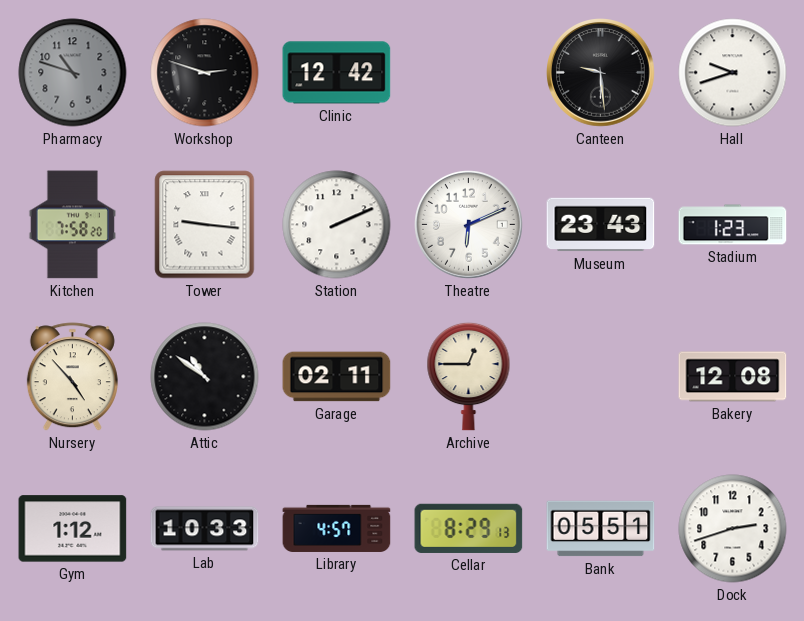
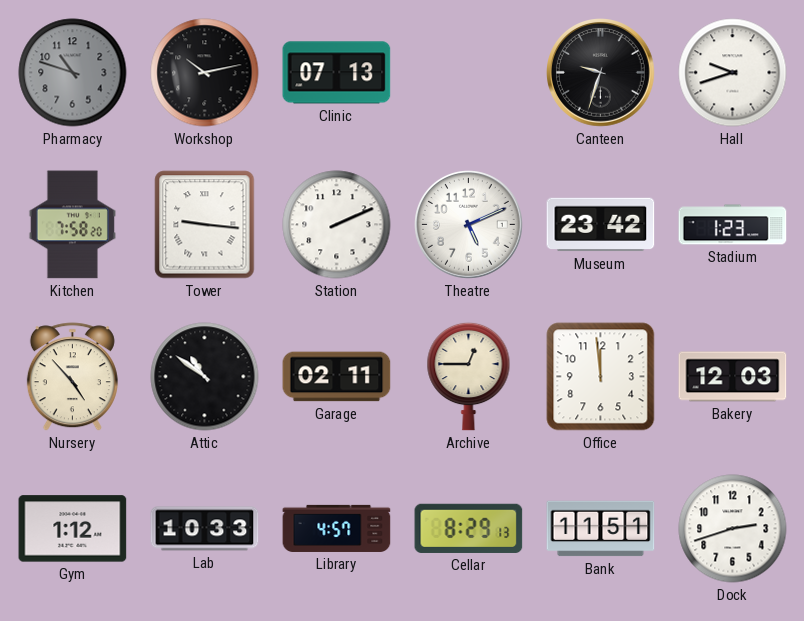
Workshop: 2:48 -> 10:13
Clinic: 12:42 -> 07:13
Canteen: 9:29 -> 9:33
Theatre: 6:11 -> 5:11
Museum: 23:43 -> 23:42
Office: none -> 11:59
Bakery: 12:08 -> 12:03
Bank: 05:51 -> 11:51
